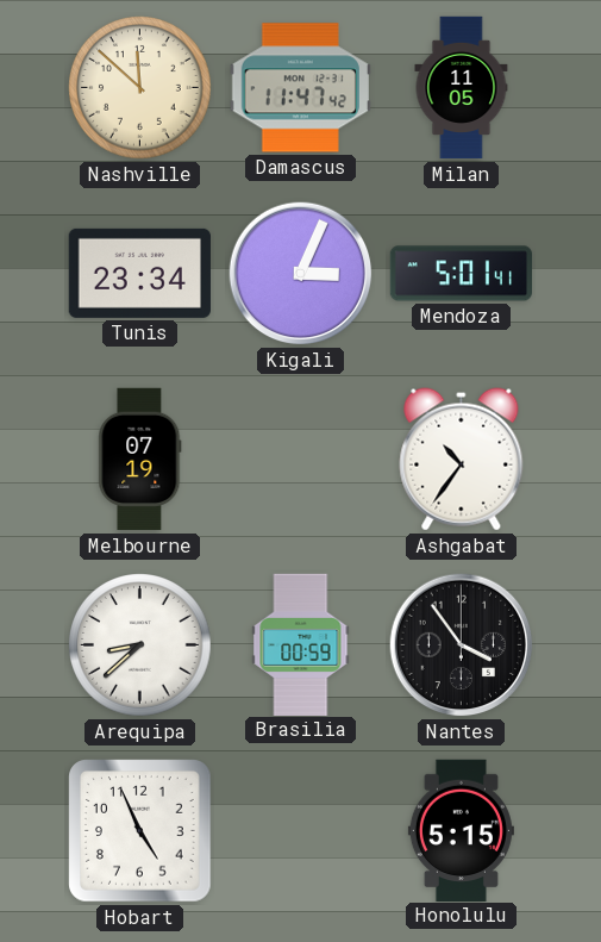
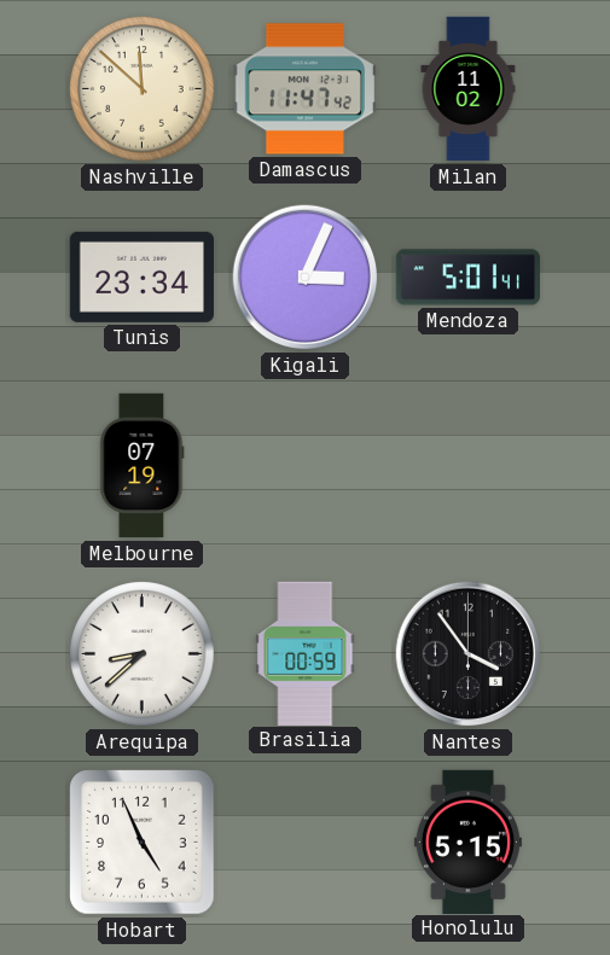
Milan: 11:05 -> 11:02
Ashgabat: 10:36 -> none
